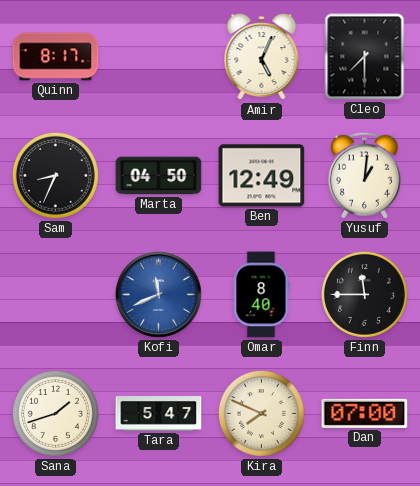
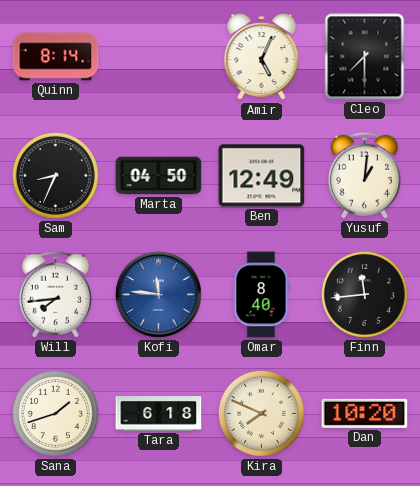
Quinn: 8:17 -> 8:14
Will: none -> 7:44
Kofi: 11:41 -> 11:46
Finn: 11:45 -> 11:44
Tara: 5:47 -> 6:18
Dan: 07:00 -> 10:20
